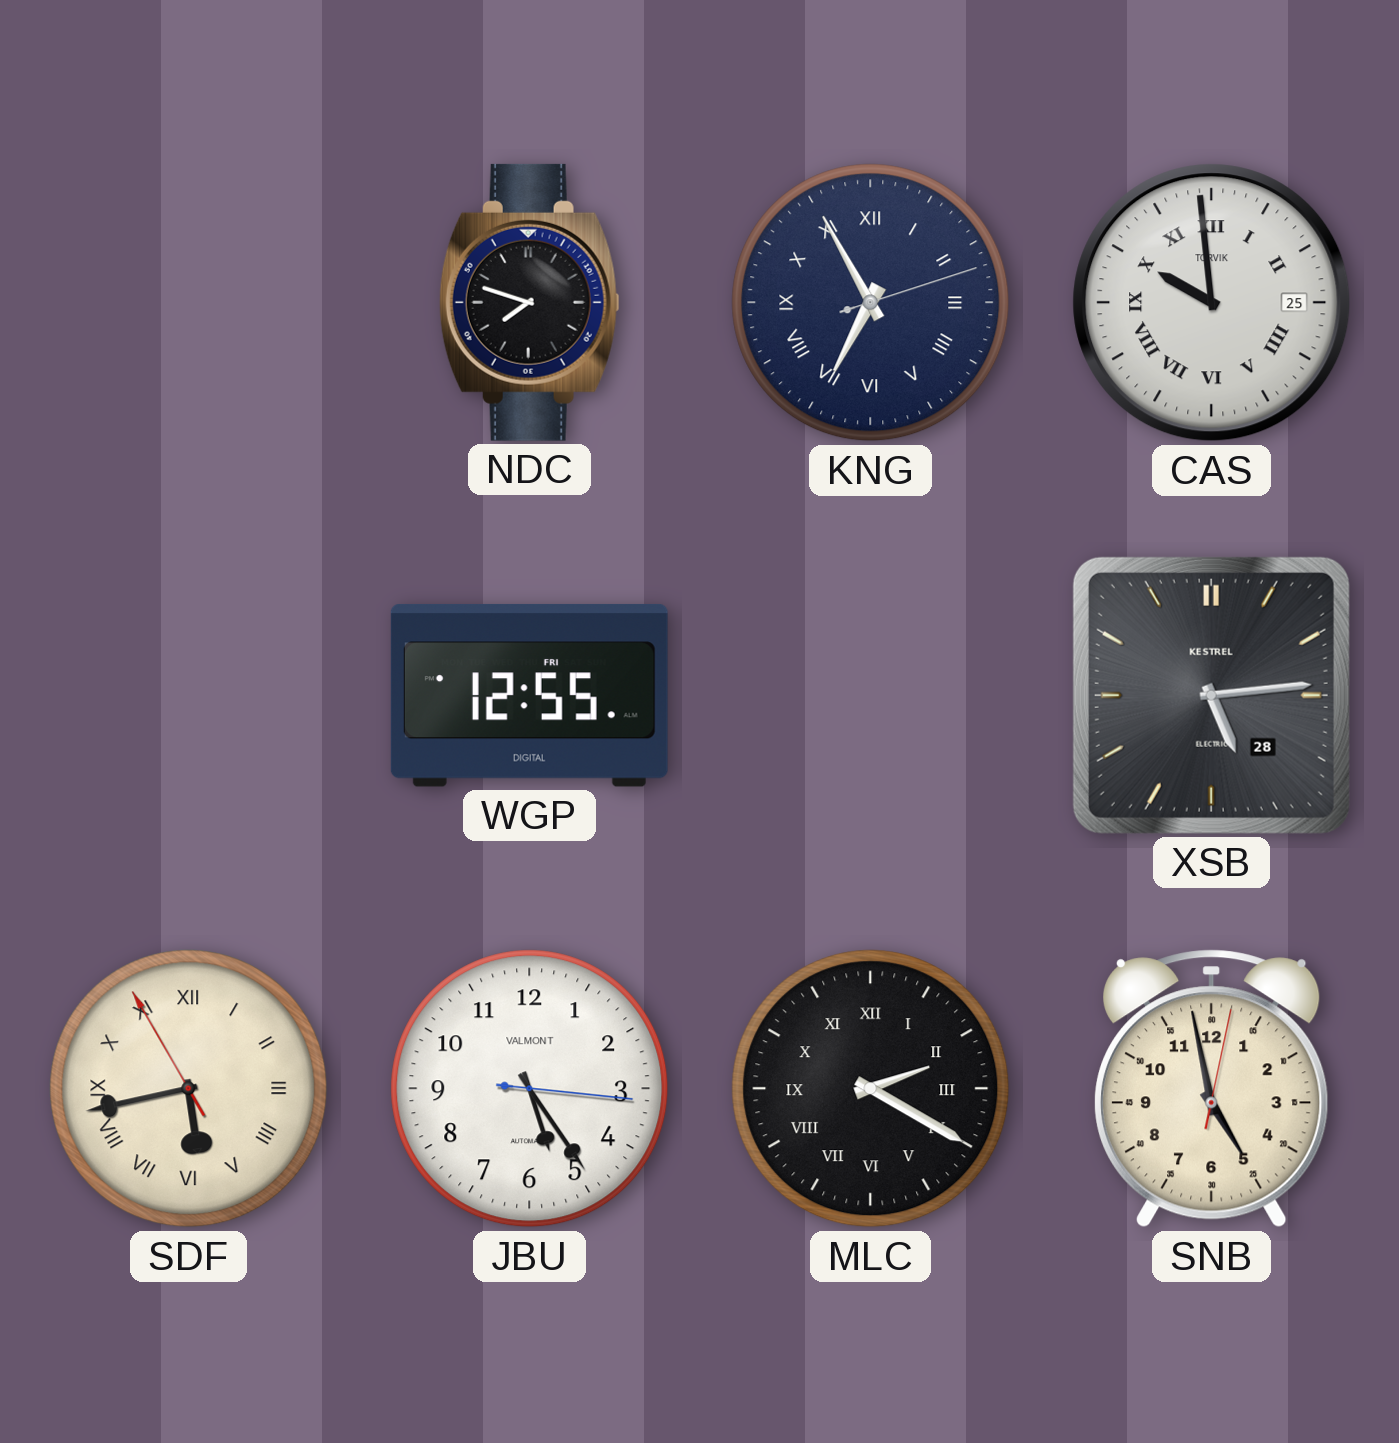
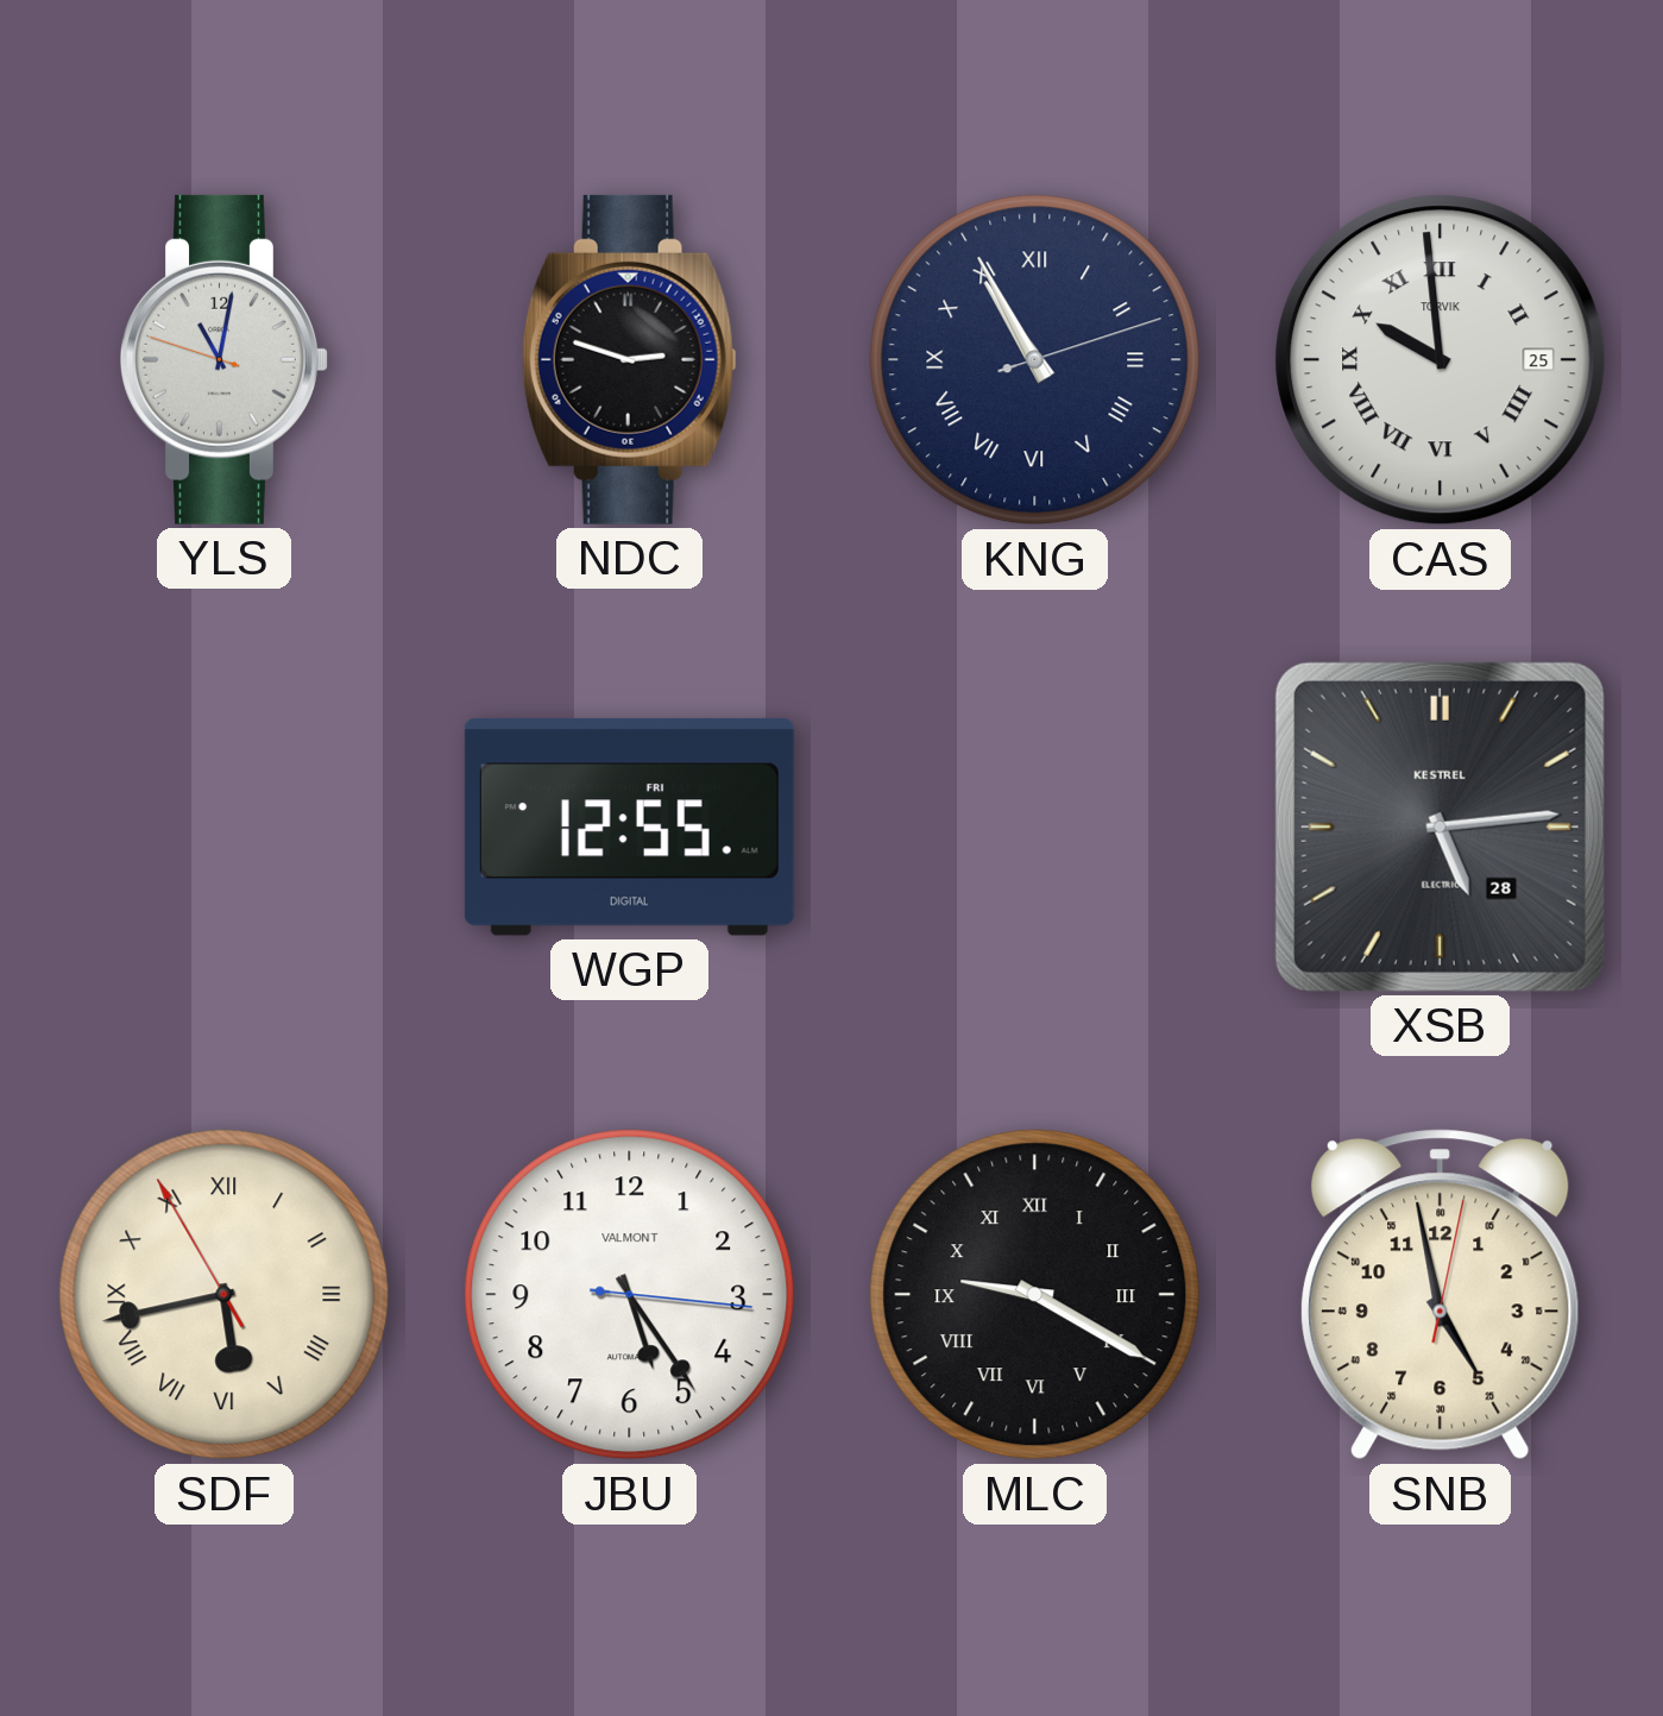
YLS: none -> 11:01
NDC: 7:48 -> 2:48
KNG: 6:55 -> 10:55
MLC: 2:20 -> 9:20
